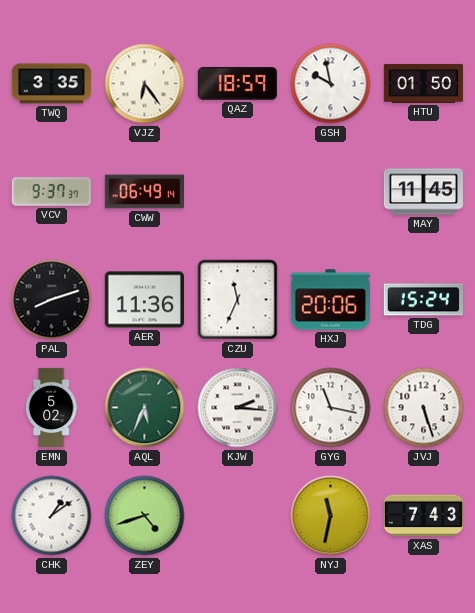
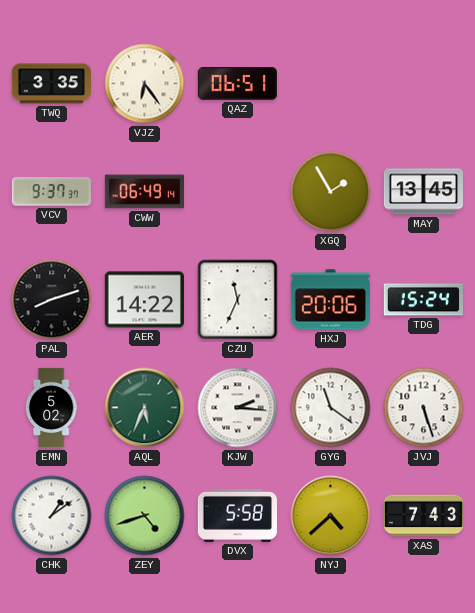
QAZ: 18:59 -> 06:51
GSH: 9:58 -> none
HTU: 01:50 -> none
XGQ: none -> 1:55
MAY: 11:45 -> 13:45
AER: 11:36 -> 14:22
GYG: 11:17 -> 11:21
DVX: none -> 5:58
NYJ: 11:32 -> 4:38
